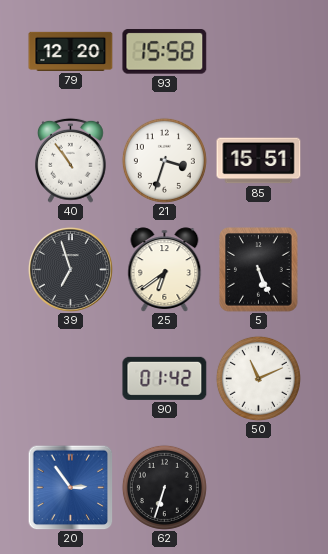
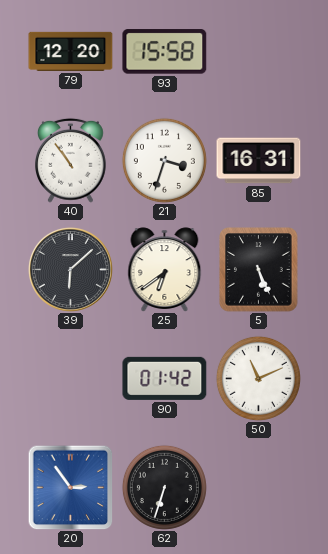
85: 15:51 -> 16:31
39: 6:57 -> 6:08
